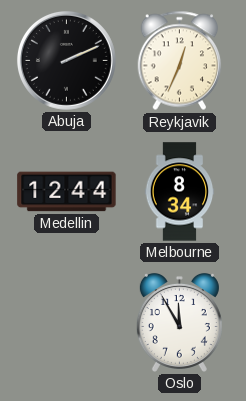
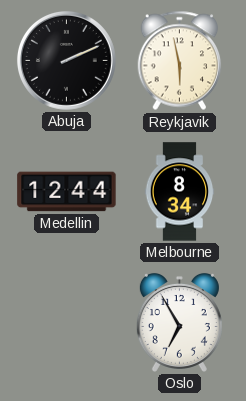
Reykjavik: 12:34 -> 5:58
Oslo: 11:55 -> 6:55
